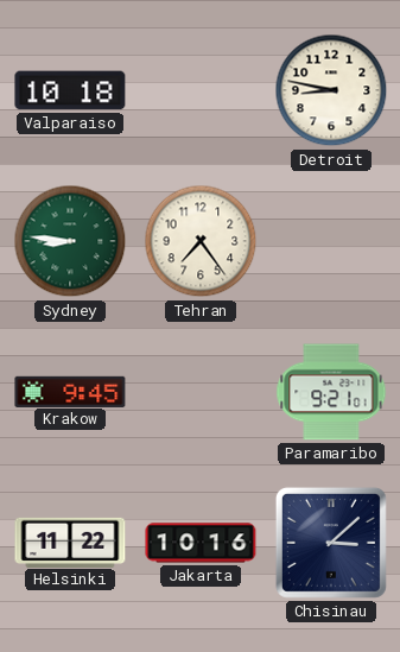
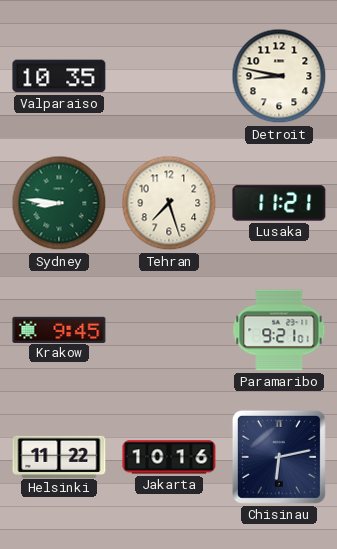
Valparaiso: 10:18 -> 10:35
Tehran: 7:24 -> 7:27
Lusaka: none -> 11:21
Chisinau: 3:08 -> 6:13
